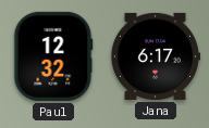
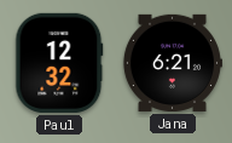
Jana: 6:17 -> 6:21
